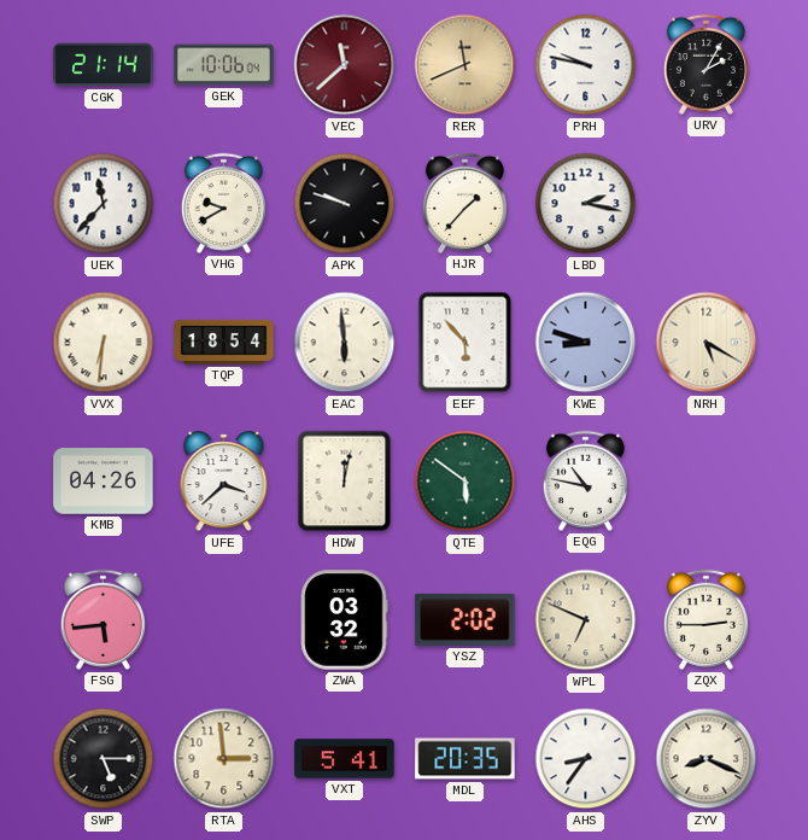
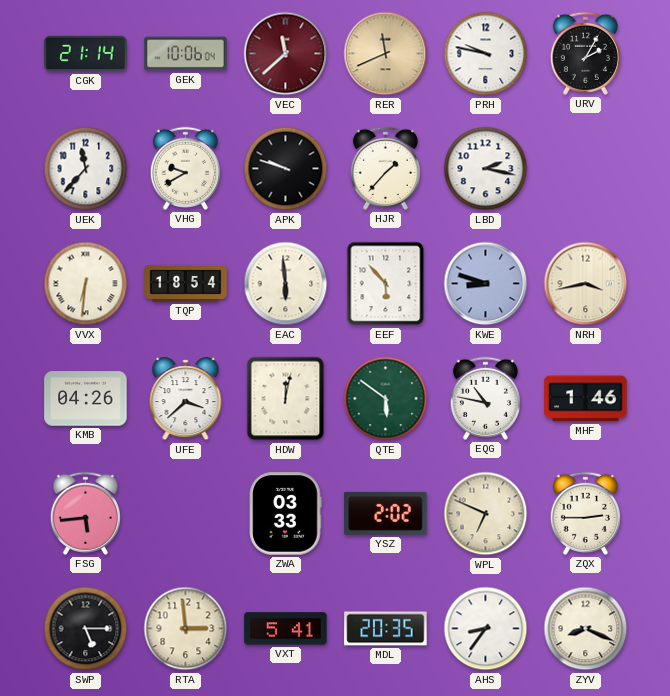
NRH: 5:20 -> 3:43
MHF: none -> 1:46
ZWA: 03:32 -> 03:33
